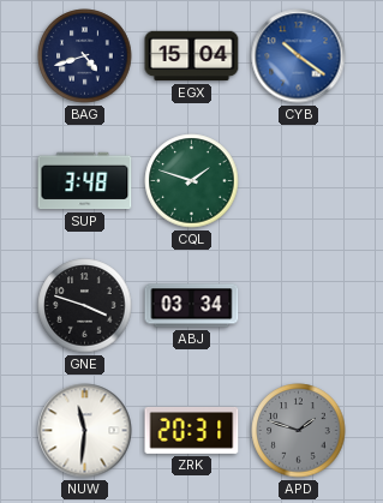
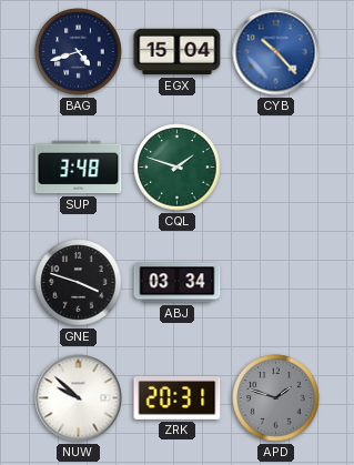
CYB: 10:21 -> 10:23
NUW: 11:31 -> 9:52
